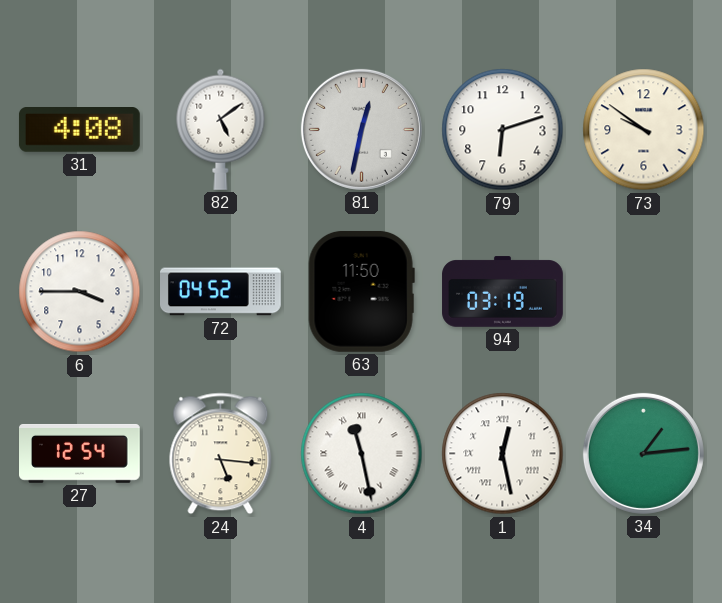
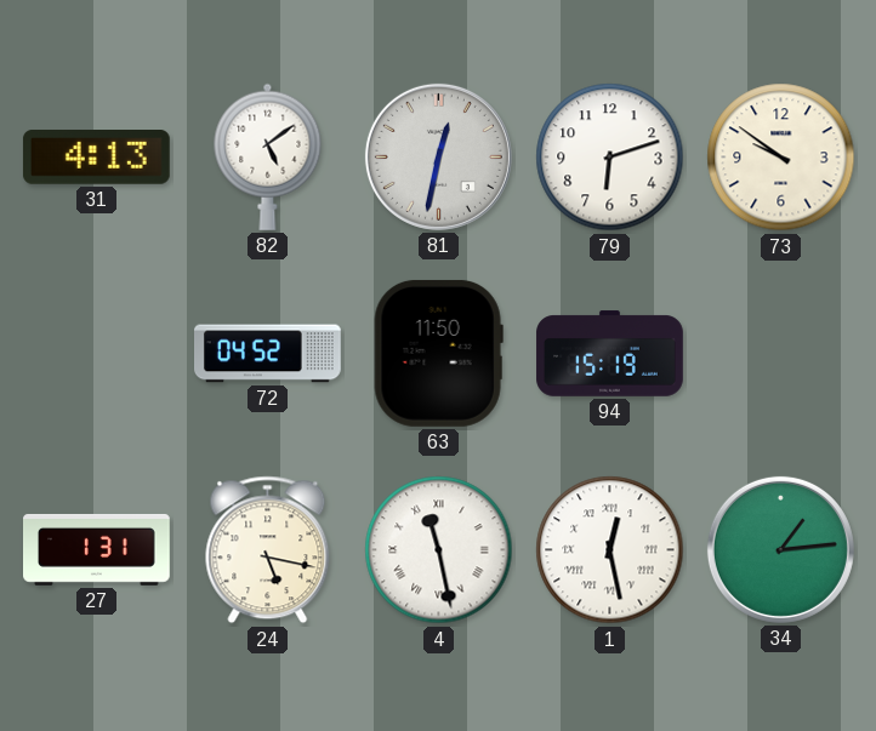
31: 4:08 -> 4:13
6: 3:45 -> none
94: 03:19 -> 15:19
27: 12:54 -> 1:31
24: 5:16 -> 5:17
